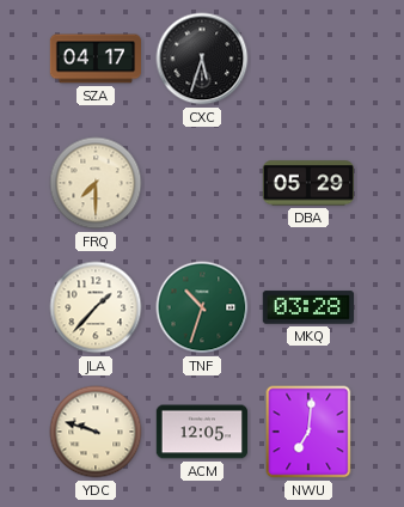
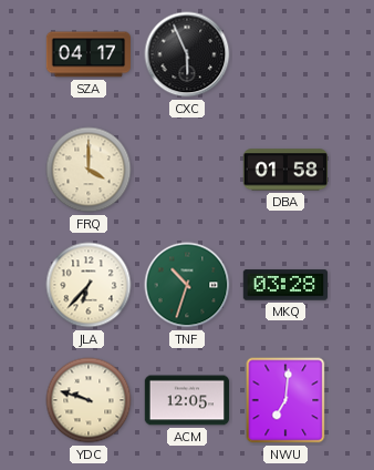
CXC: 5:33 -> 5:56
FRQ: 7:30 -> 4:00
DBA: 05:29 -> 01:58
JLA: 1:37 -> 6:37
